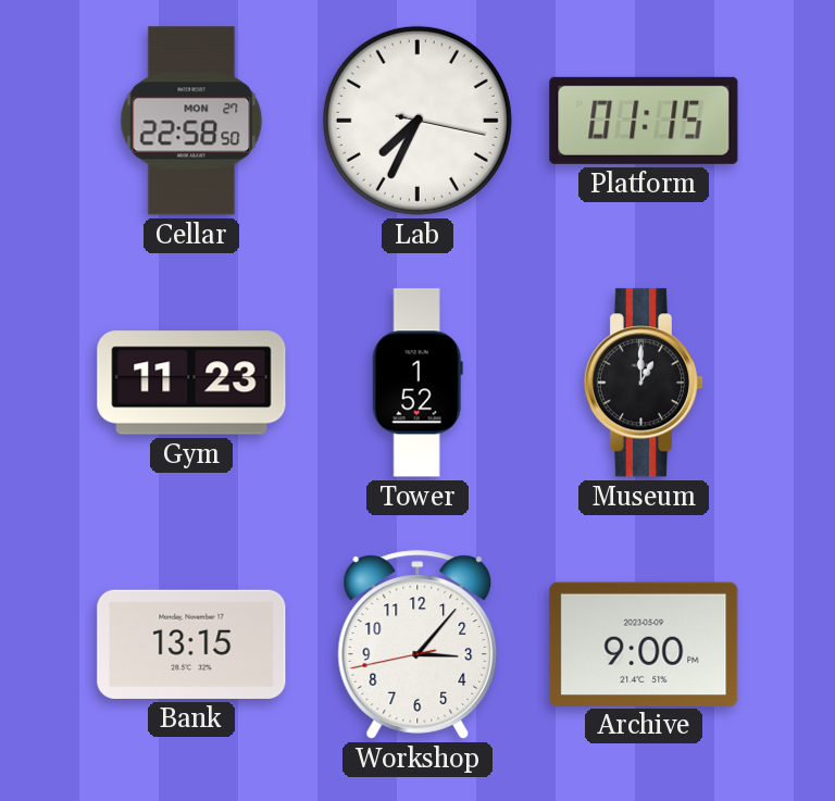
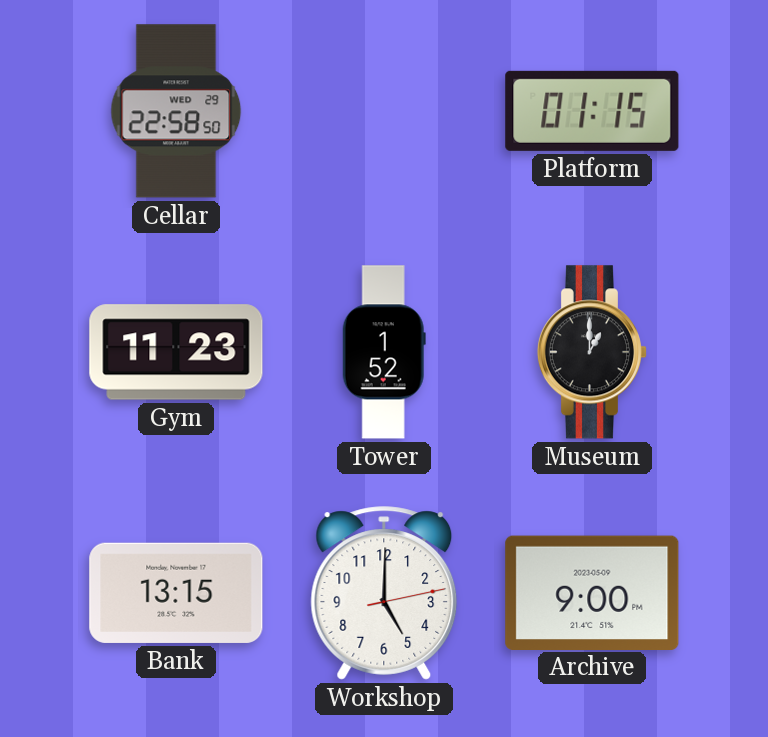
Cellar date: MON 27 -> WED 29
Lab: 7:34 -> none
Workshop: 3:06 -> 5:00
